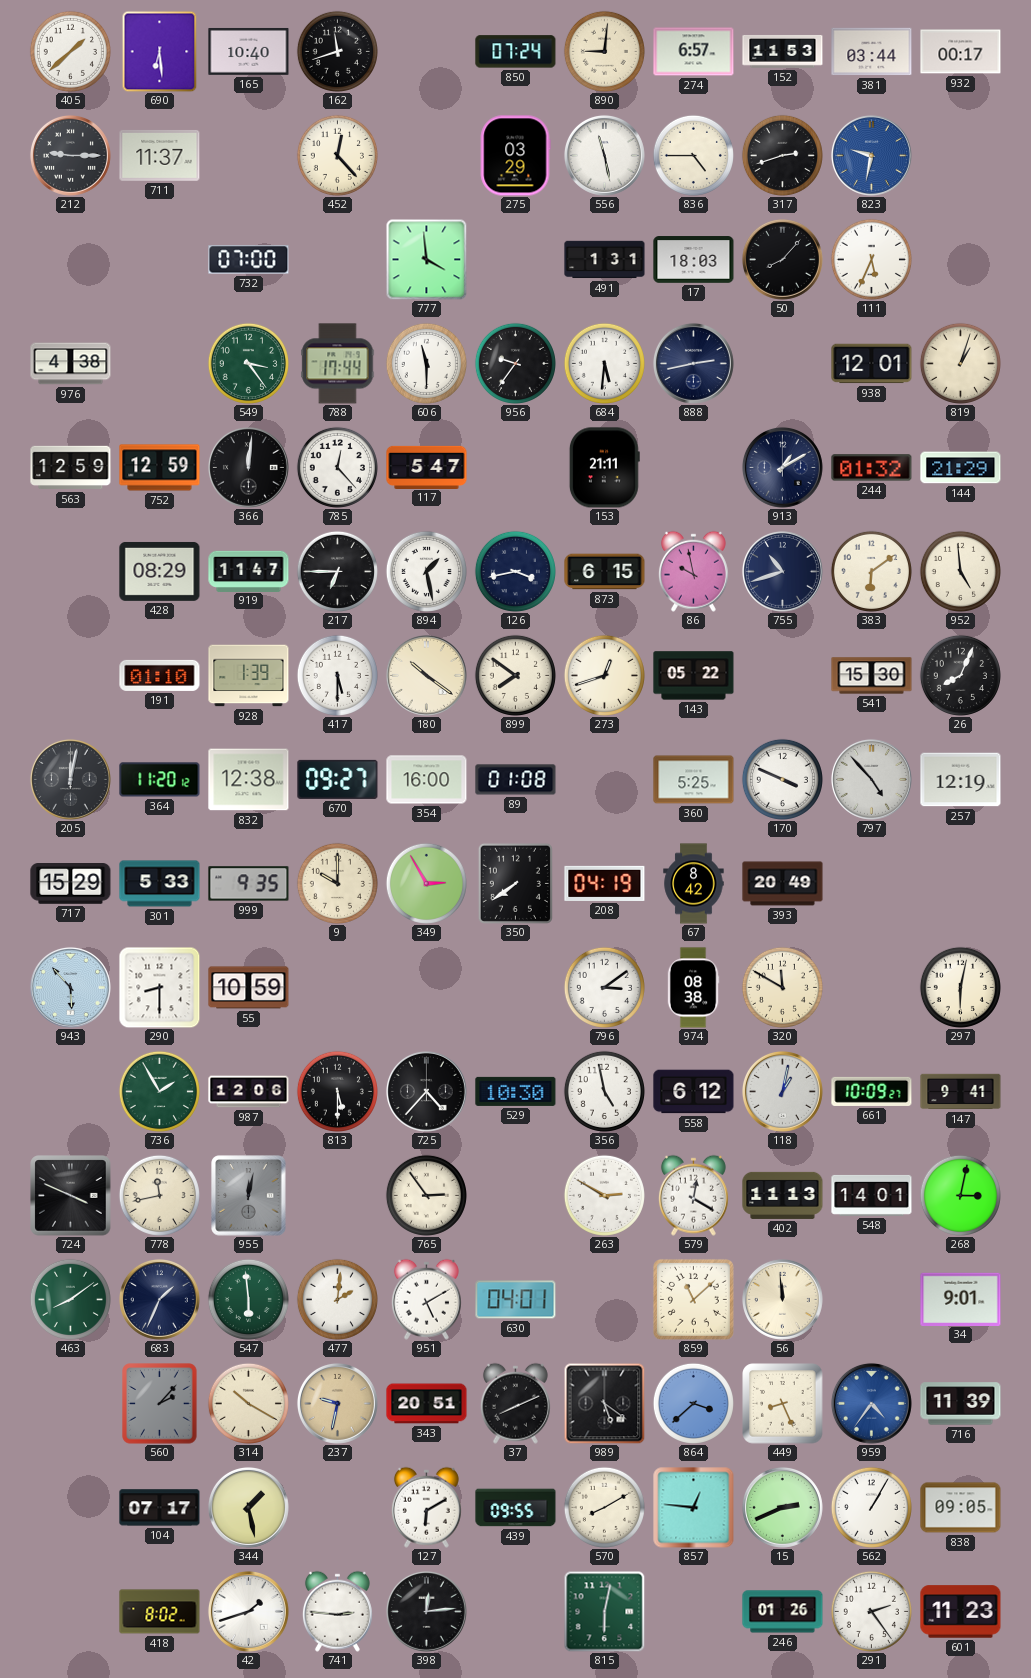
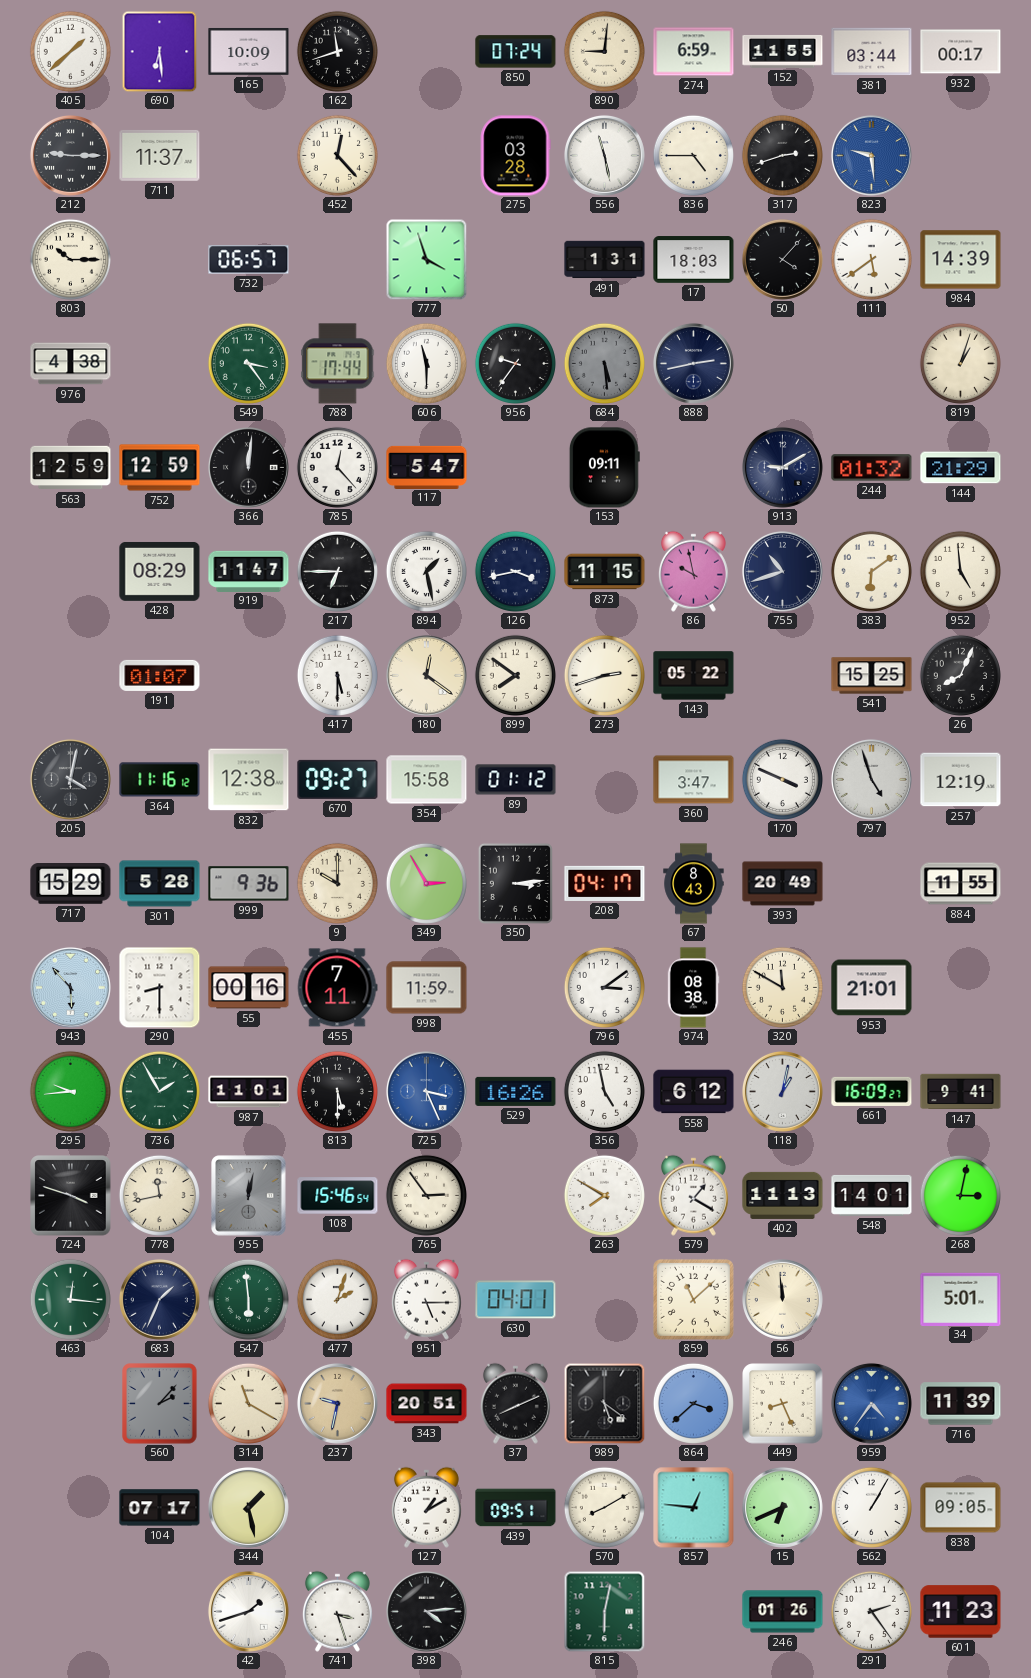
165: 10:40 -> 10:09
274: 6:57 -> 6:59
152: 11:53 -> 11:55
275: 03:29 -> 03:28
823: 9:32 -> 9:29
803: none -> 10:15
732: 07:00 -> 06:57
777: 3:59 -> 3:57
50: 8:07 -> 4:07
111: 5:34 -> 5:39
984: none -> 14:39
684: 5:31 -> 5:29
684 dial: white -> grey
938: 12:01 -> none
153: 21:11 -> 09:11
913: 1:10 -> 9:10
873: 6:15 -> 11:15
191: 01:10 -> 01:07
928: 1:39 -> none
180: 10:21 -> 12:21
273: 12:42 -> 2:42
541: 15:30 -> 15:25
205: 12:02 -> 4:02
364: 11:20 -> 11:16
354: 16:00 -> 15:58
89: 01:08 -> 01:12
360: 5:25 -> 3:47
797: 4:53 -> 4:57
301: 5:33 -> 5:28
999: 9:35 -> 9:36
350: 7:39 -> 3:14
208: 04:19 -> 04:17
67: 8:42 -> 8:43
884: none -> 11:55
55: 10:59 -> 00:16
455: none -> 7:11
998: none -> 11:59
953: none -> 21:01
297: 6:02 -> none
295: none -> 9:44
987: 12:06 -> 11:01
725: 4:37 -> 3:26
725 dial: black -> blue
529: 10:30 -> 16:26
661: 10:09 -> 16:09
724: 3:49 -> 3:48
108: none -> 15:46
263: 2:50 -> 7:50
579: 12:20 -> 1:20
463: 8:09 -> 12:16
477: 2:01 -> 2:03
951: 5:10 -> 5:15
34: 9:01 -> 5:01
314: 10:20 -> 11:20
127: 6:10 -> 1:10
439: 09:55 -> 09:51
15: 2:41 -> 6:41
418: 8:02 -> none
741: 2:46 -> 3:27
398: 12:14 -> 4:14
